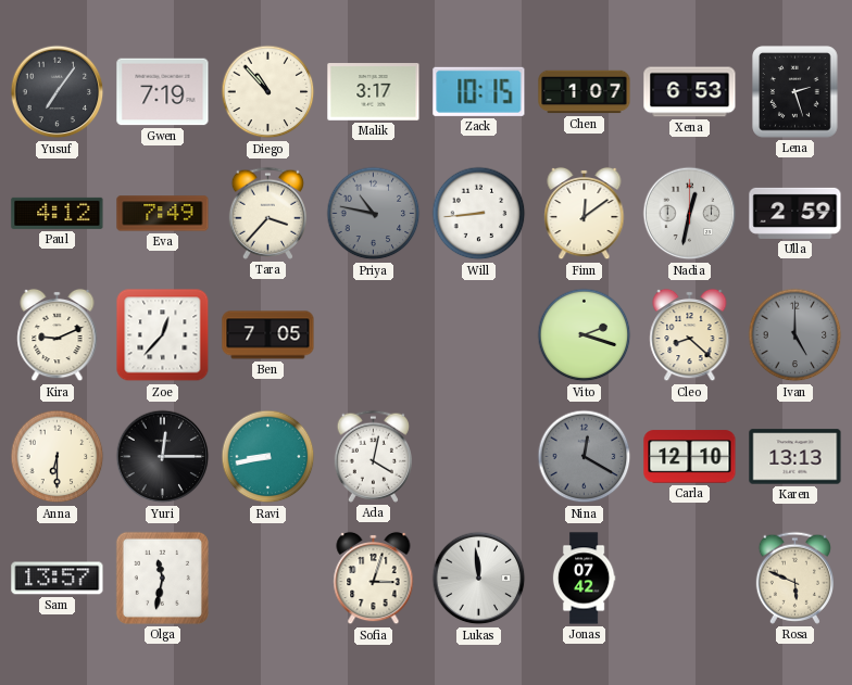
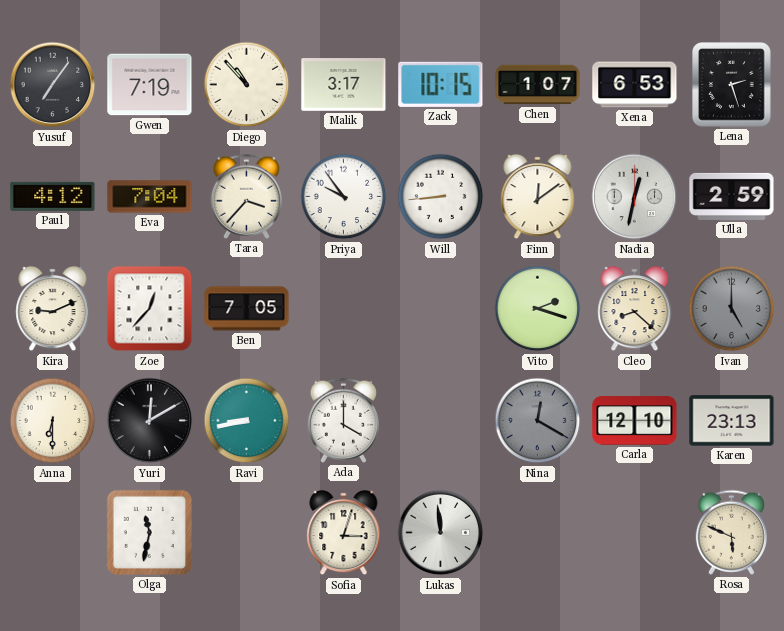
Eva: 7:49 -> 7:04
Priya: 10:47 -> 9:54
Priya dial: grey -> white
Yuri: 12:15 -> 12:10
Ada: 4:02 -> 4:00
Karen: 13:13 -> 23:13
Sam: 13:57 -> none
Jonas: 07:42 -> none
